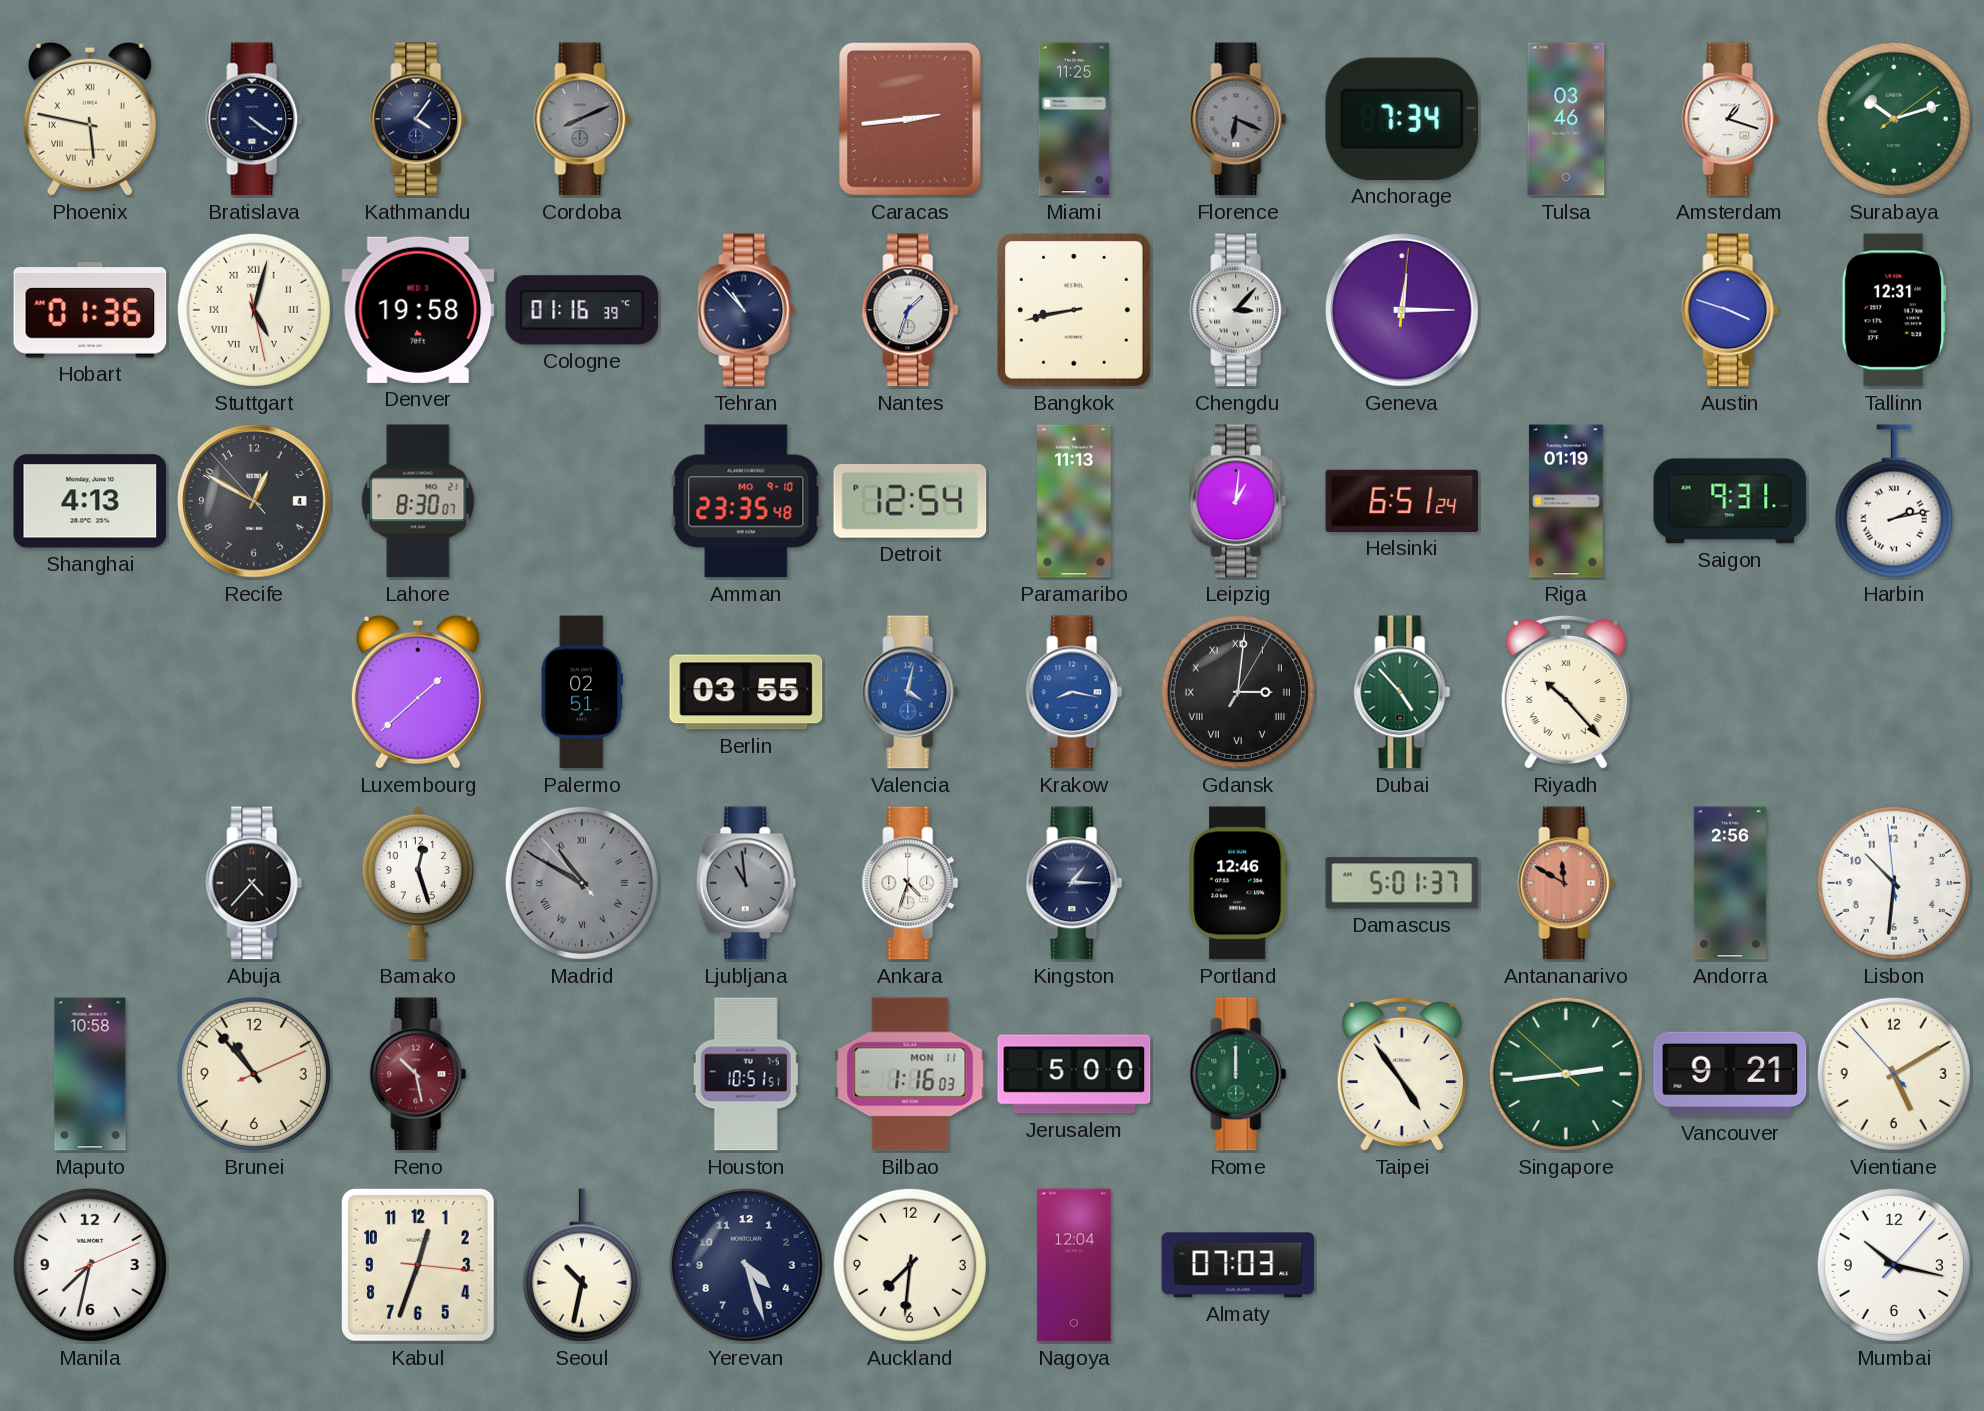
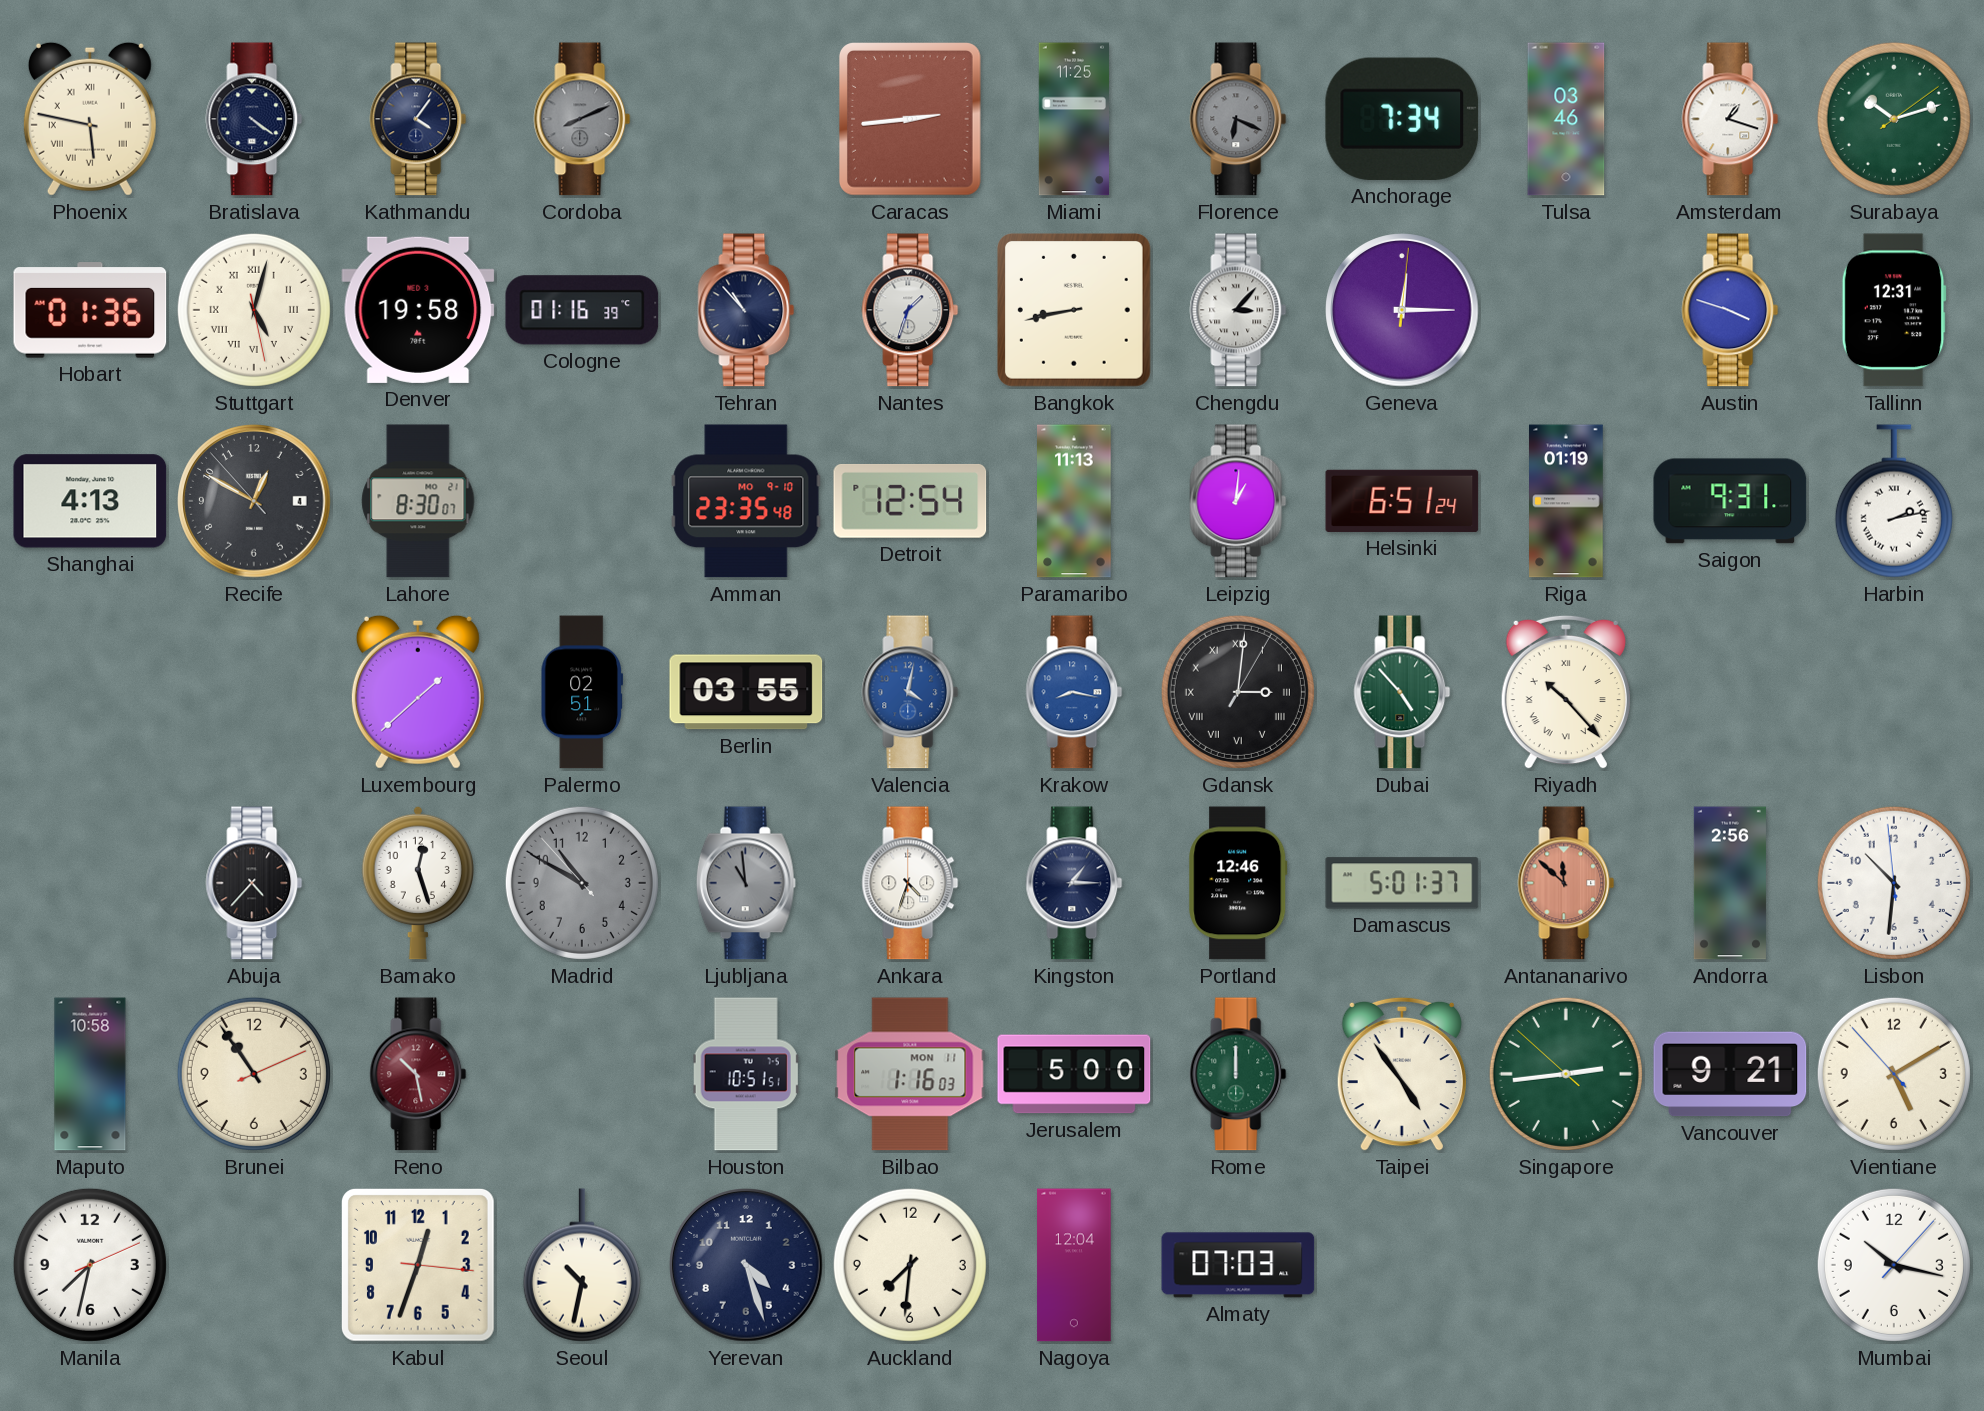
Madrid numerals: Roman -> Arabic
Antananarivo: 11:50 -> 11:52
Brunei: 10:53 -> 10:54
